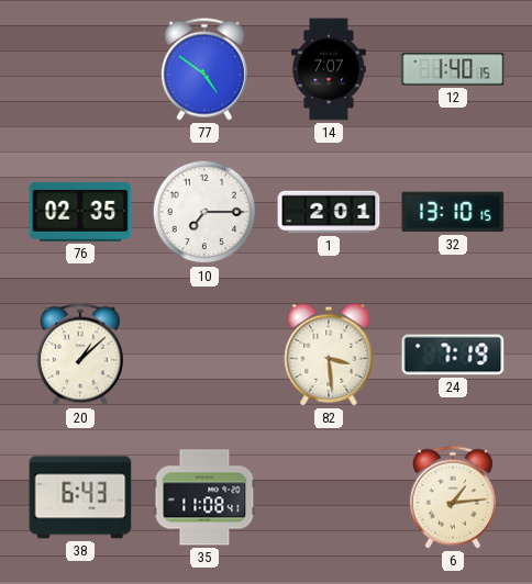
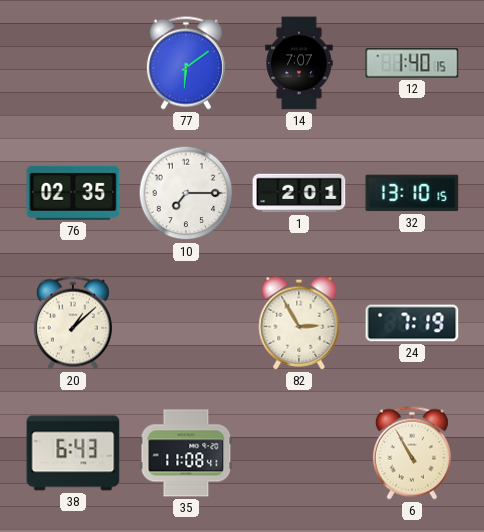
77: 4:51 -> 6:09
82: 3:29 -> 2:55
6: 1:14 -> 10:55
